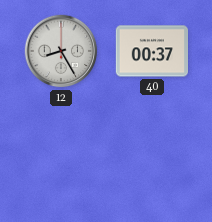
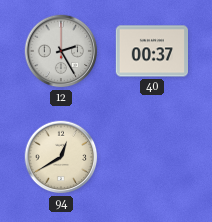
12: 8:25 -> 2:25
94: none -> 12:40
